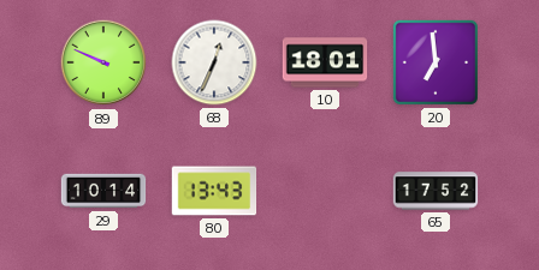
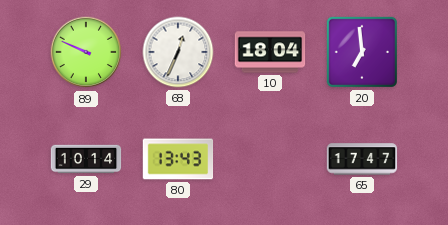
10: 18:01 -> 18:04
65: 17:52 -> 17:47
